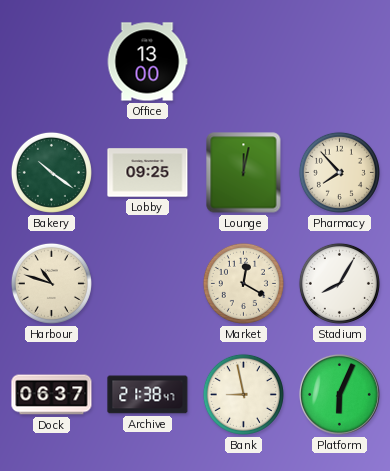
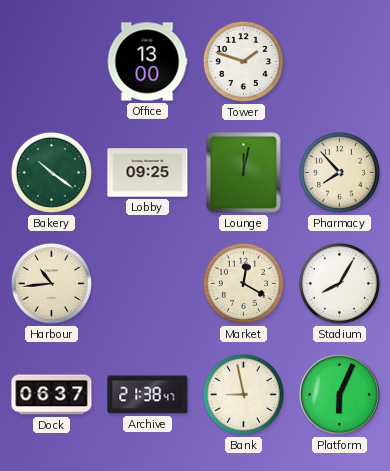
Tower: none -> 1:48
Harbour: 10:48 -> 10:44
